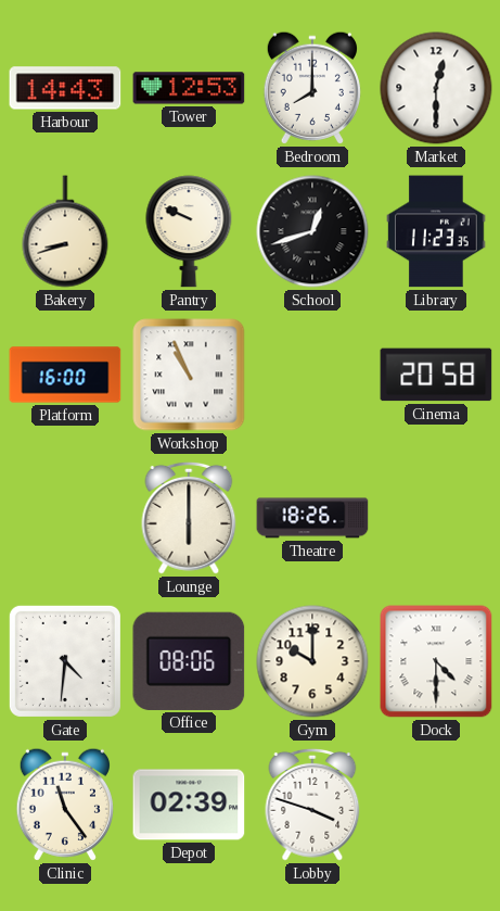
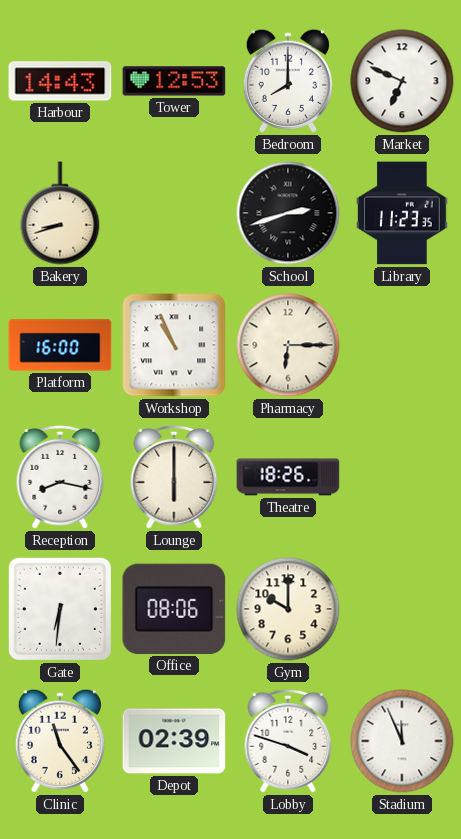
Market: 12:30 -> 6:49
Pantry: 9:49 -> none
School: 12:42 -> 2:42
Pharmacy: none -> 6:15
Cinema: 20:58 -> none
Reception: none -> 8:17
Gate: 4:31 -> 6:31
Dock: 4:30 -> none
Stadium: none -> 11:56
